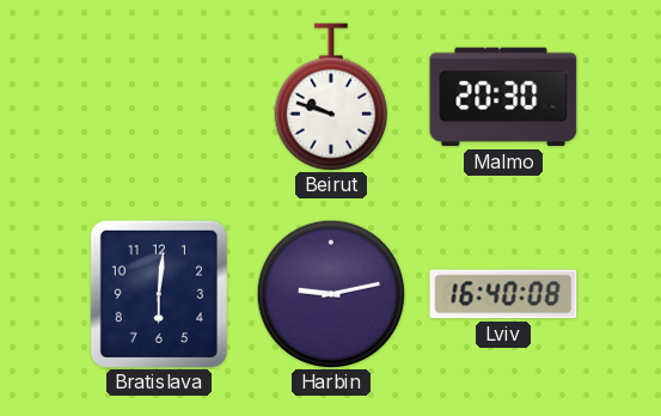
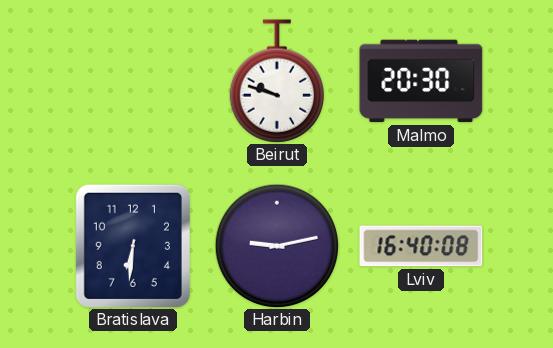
Bratislava: 6:01 -> 6:31
